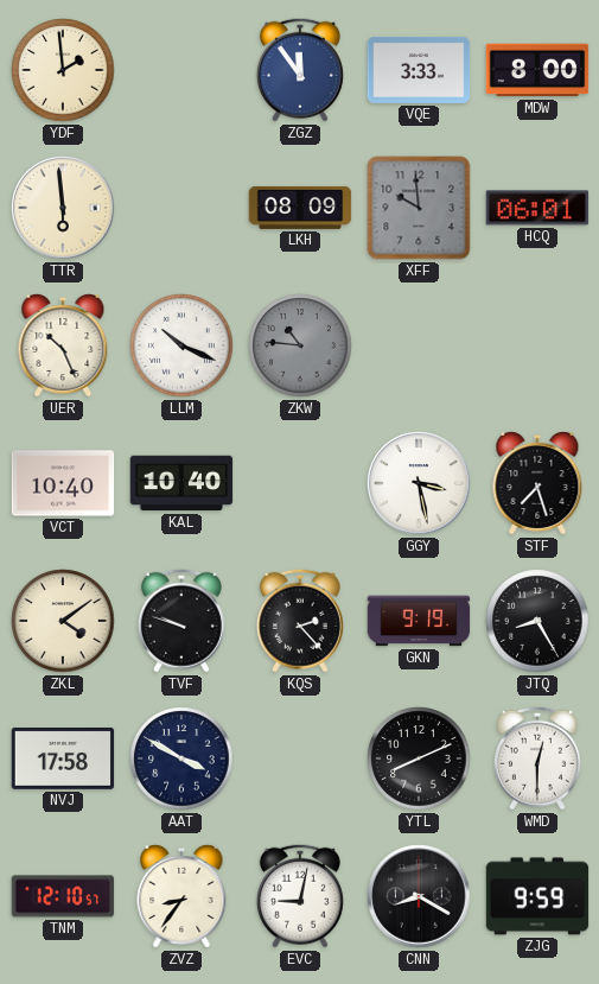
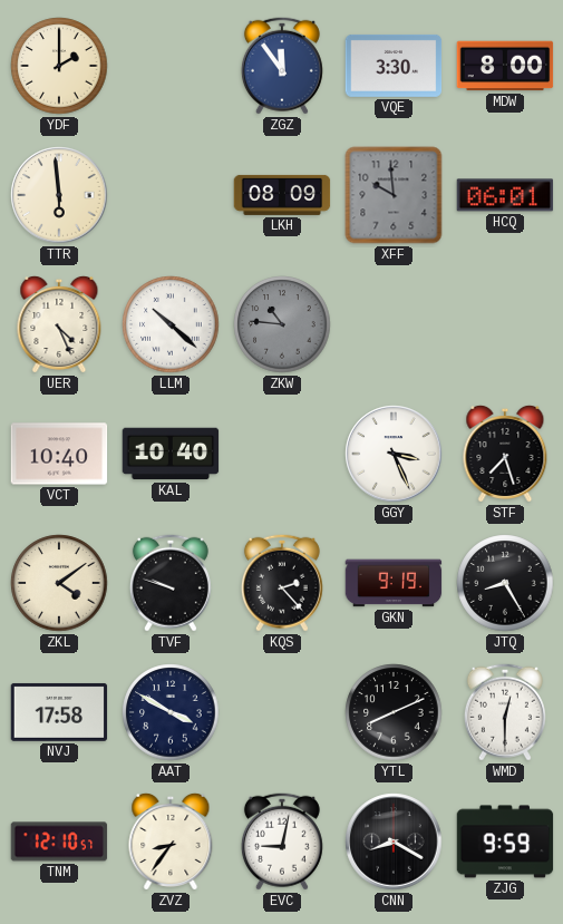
YDF: 1:59 -> 2:00
VQE: 3:33 -> 3:30
UER: 10:26 -> 4:26
LLM: 10:19 -> 10:22
GGY: 3:28 -> 3:26
